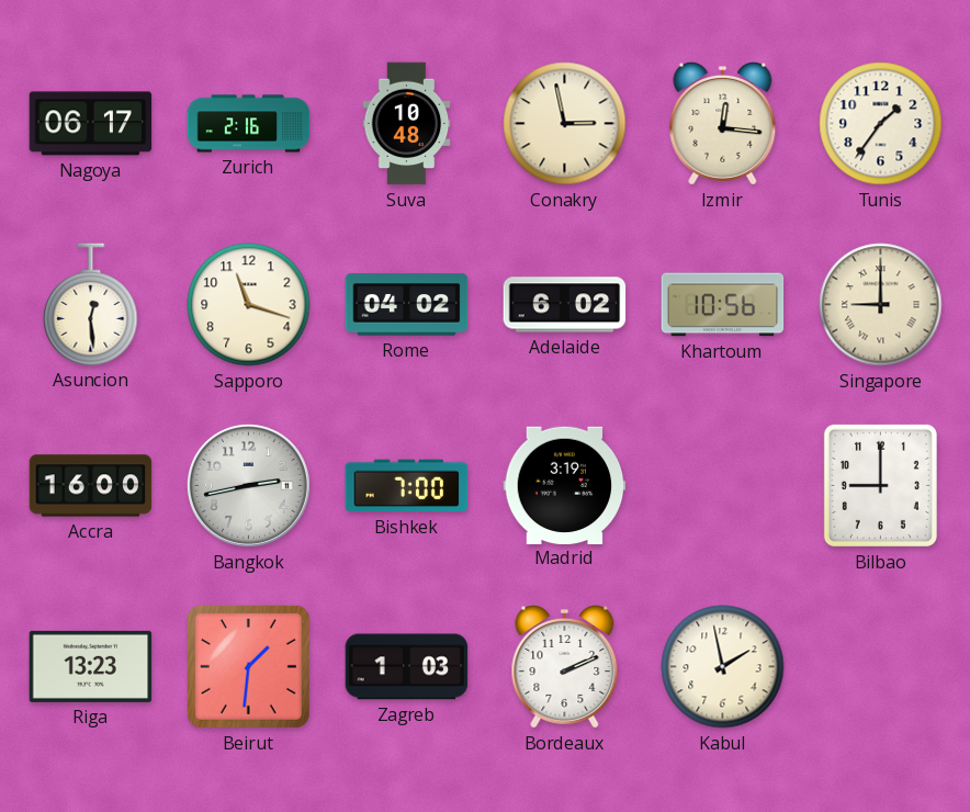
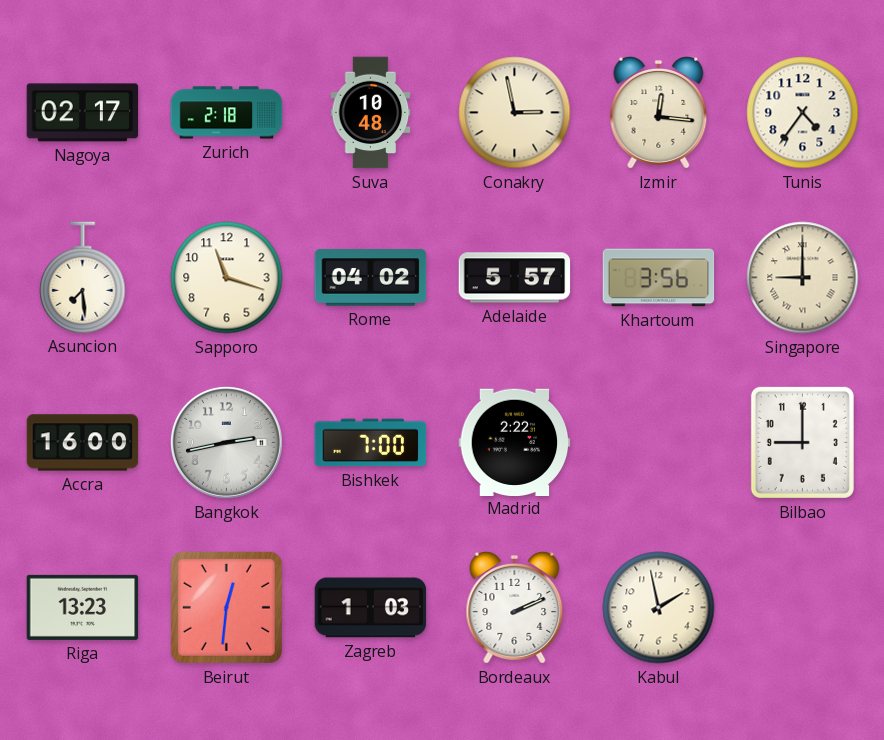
Nagoya: 06:17 -> 02:17
Zurich: 2:16 -> 2:18
Tunis: 1:36 -> 4:36
Asuncion: 12:29 -> 7:29
Adelaide: 6:02 -> 5:57
Khartoum: 10:56 -> 3:56
Madrid: 3:19 -> 2:22
Beirut: 1:31 -> 12:31
